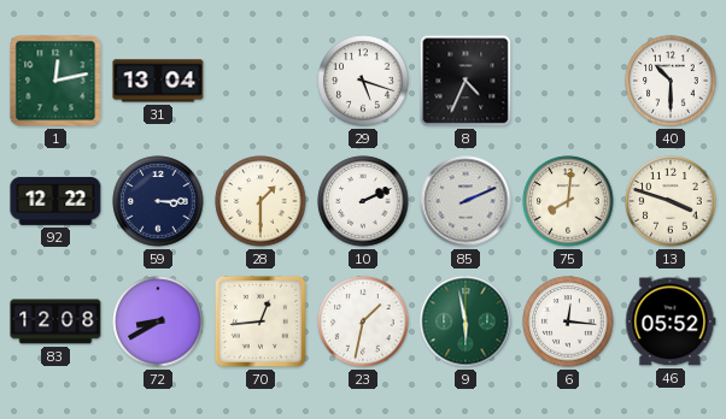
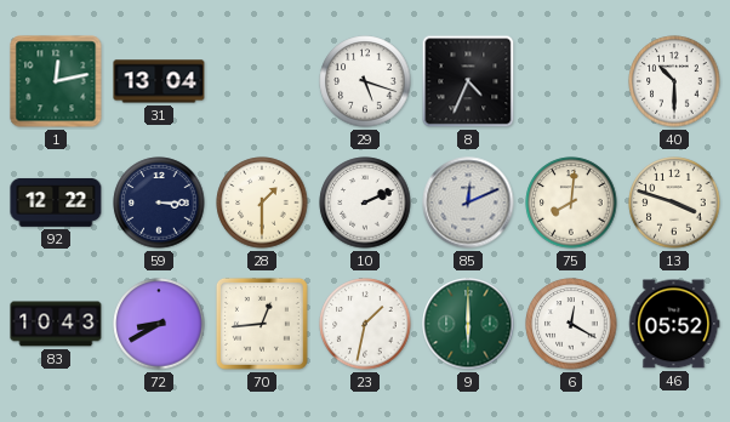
85: 2:11 -> 12:11
83: 12:08 -> 10:43
9: 5:58 -> 6:00
6: 12:16 -> 12:20
